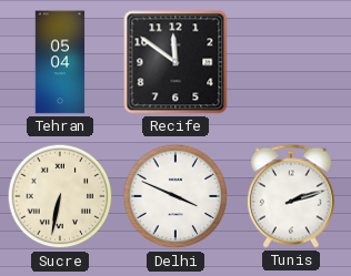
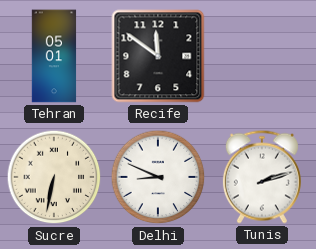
Tehran: 05:04 -> 05:01
Delhi: 3:49 -> 8:49
